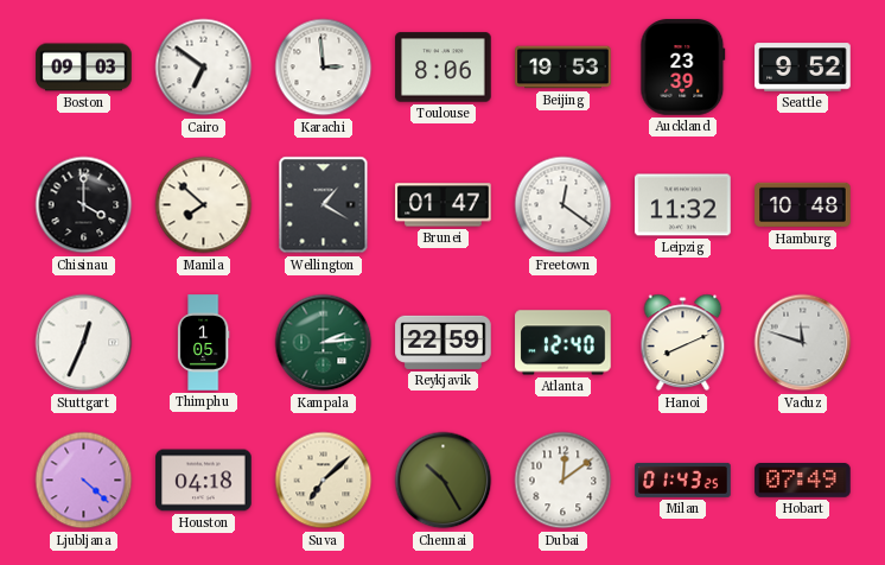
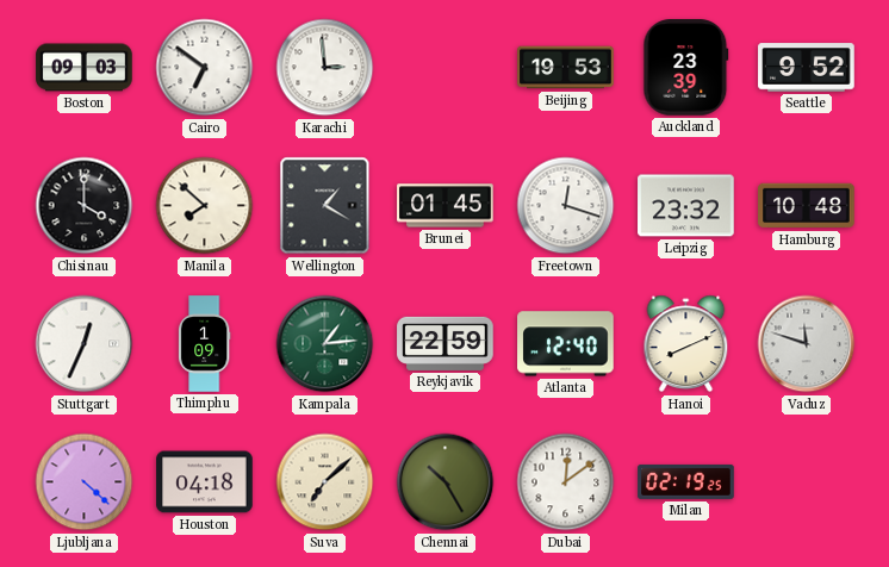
Toulouse: 8:06 -> none
Brunei: 01:47 -> 01:45
Freetown: 12:21 -> 12:18
Leipzig: 11:32 -> 23:32
Thimphu: 1:05 -> 1:09
Kampala: 2:14 -> 1:14
Milan: 01:43 -> 02:19
Hobart: 07:49 -> none
